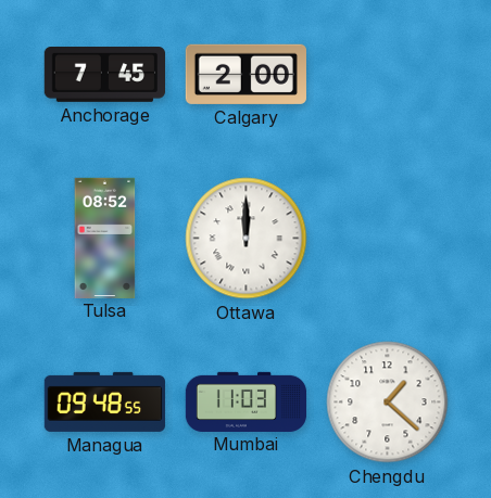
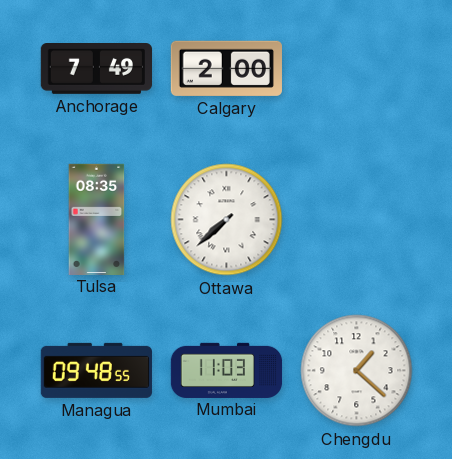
Anchorage: 7:45 -> 7:49
Tulsa: 08:52 -> 08:35
Ottawa: 12:00 -> 7:38
